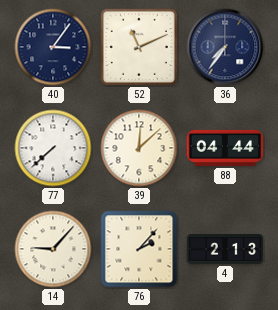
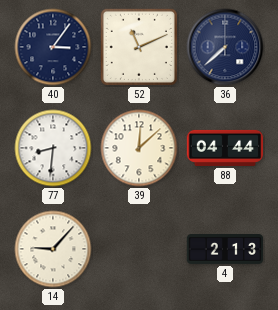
36: 7:36 -> 7:38
77: 7:38 -> 8:31
76: 2:07 -> none
